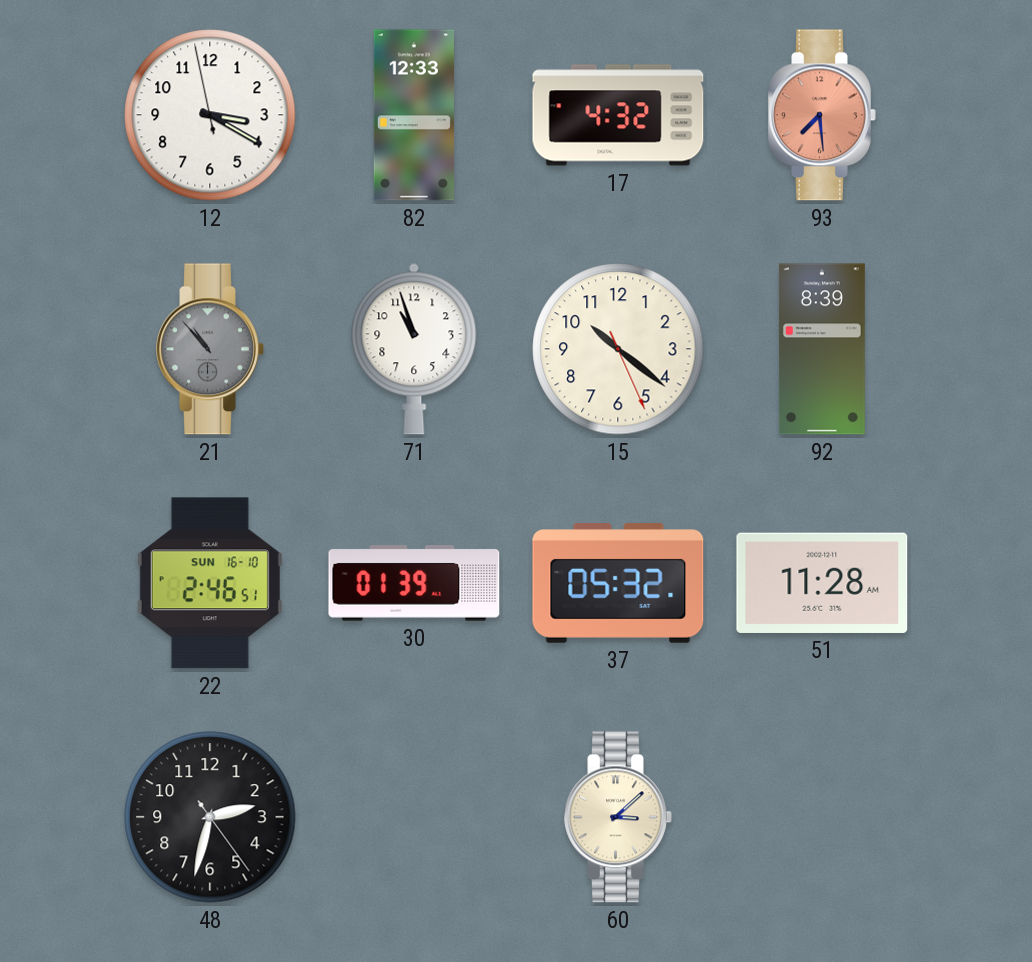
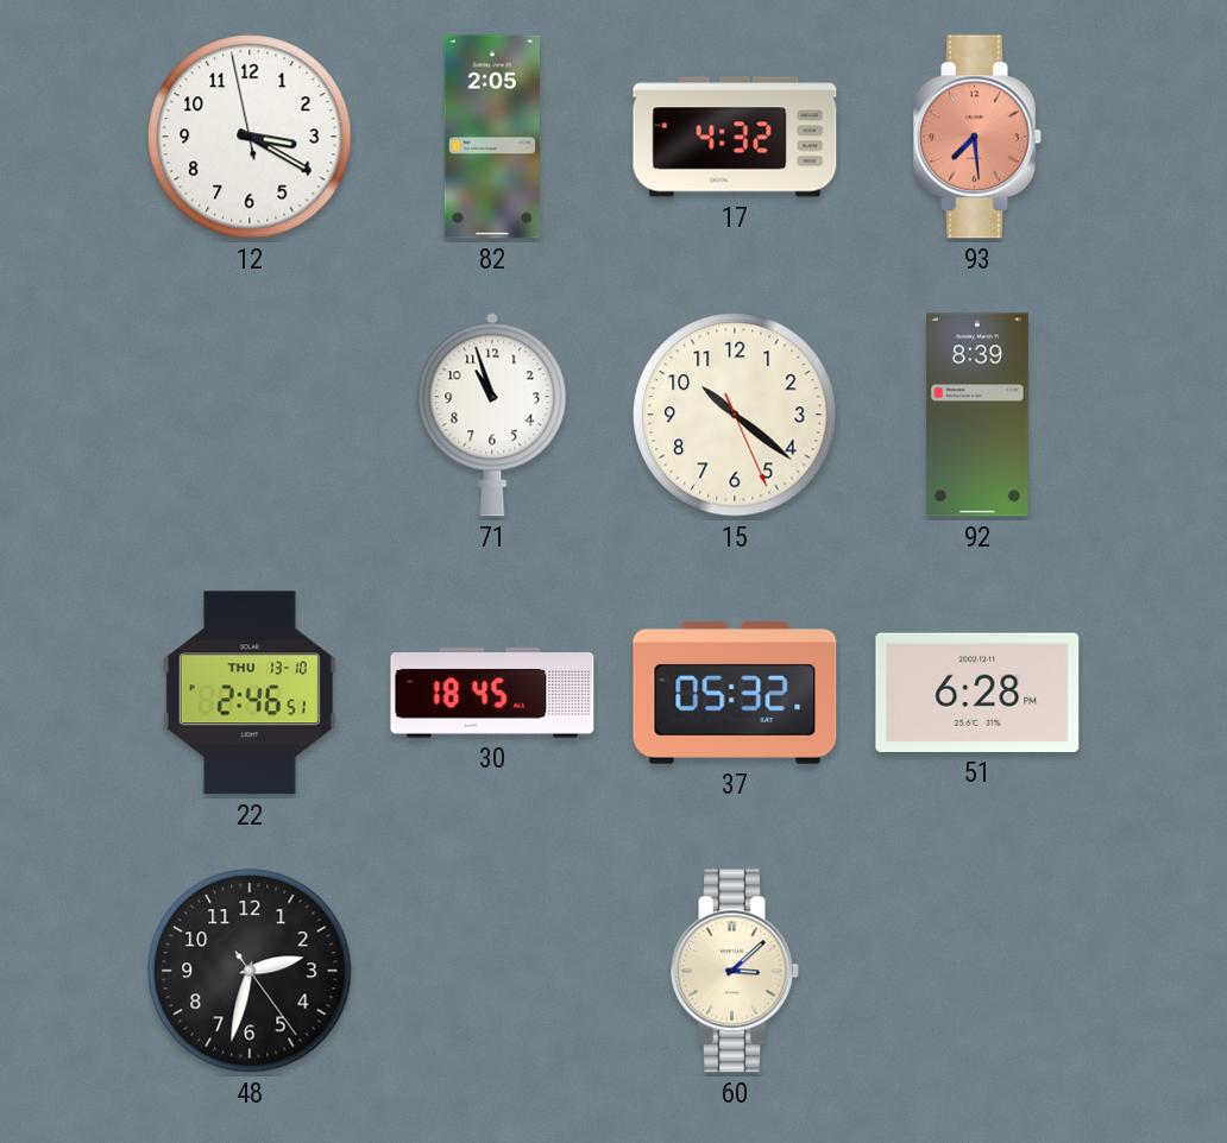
82: 12:33 -> 2:05
21: 10:53 -> none
22 date: SUN 16-10 -> THU 13-10
30: 01:39 -> 18:45
51: 11:28 -> 6:28
